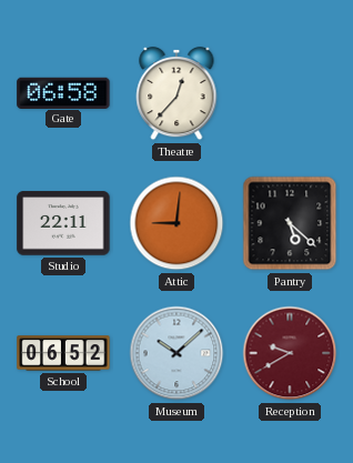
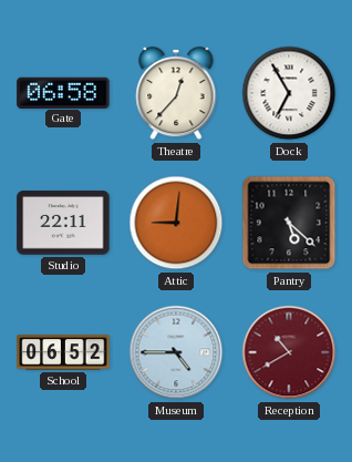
Dock: none -> 6:55
Museum: 10:08 -> 4:45
Reception: 9:40 -> 10:40
